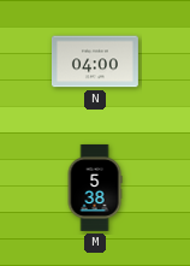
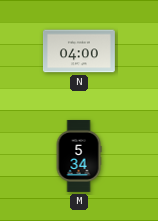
M: 5:38 -> 5:34
